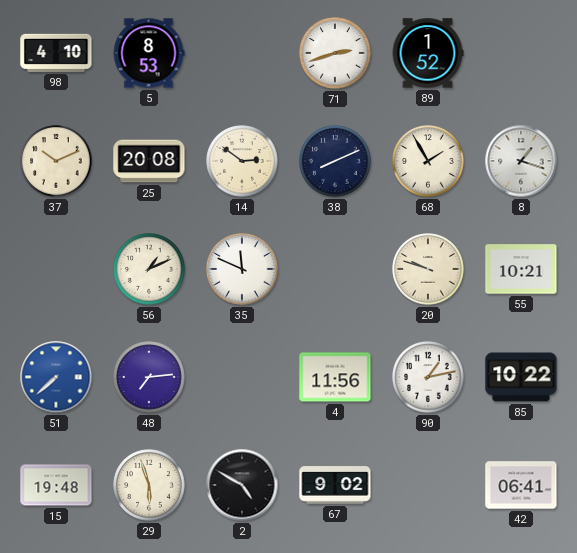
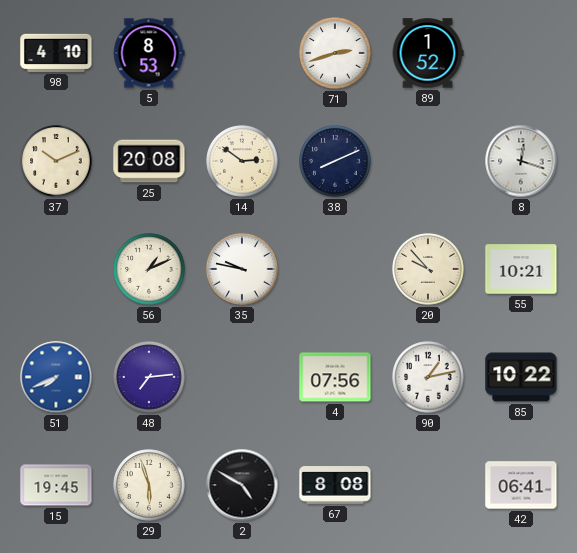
68: 1:55 -> none
8: 1:18 -> 12:18
35: 11:49 -> 9:47
20: 9:48 -> 9:53
51: 7:38 -> 7:41
4: 11:56 -> 07:56
15: 19:48 -> 19:45
67: 9:02 -> 8:08
